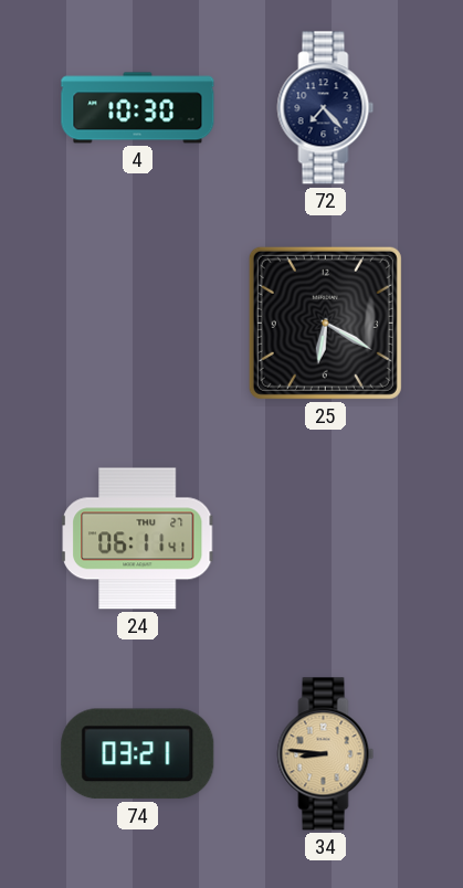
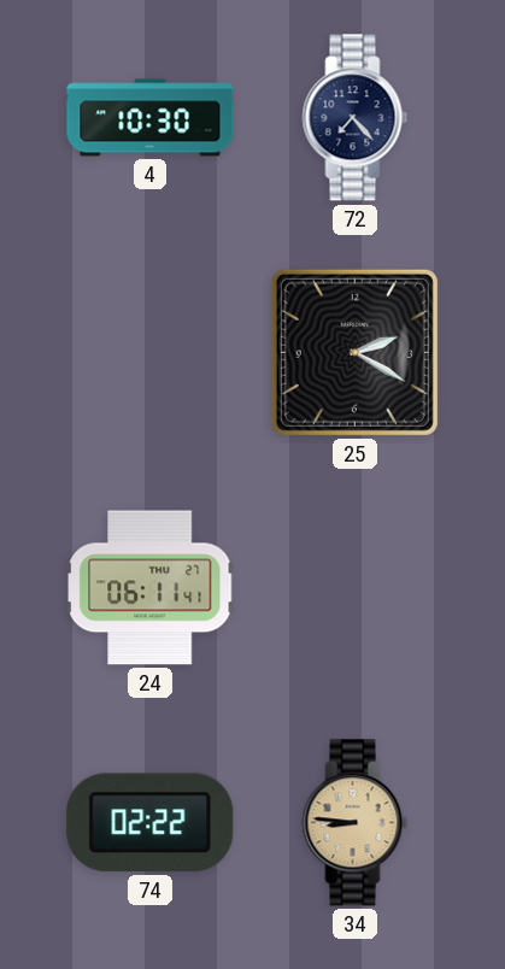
25: 6:20 -> 2:20
74: 03:21 -> 02:22
